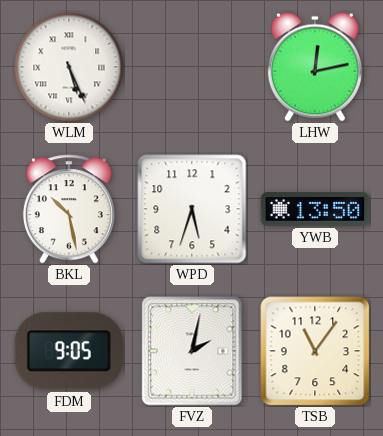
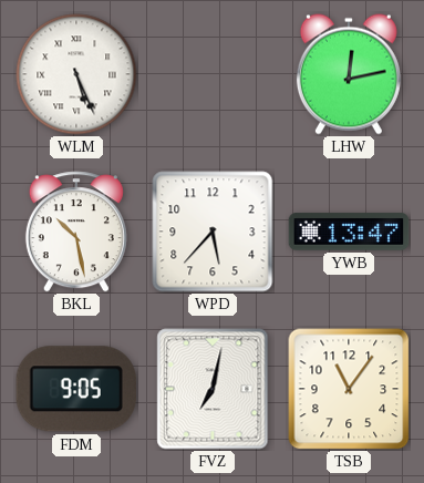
WPD: 5:33 -> 5:37
YWB: 13:50 -> 13:47
FVZ: 2:02 -> 7:02
